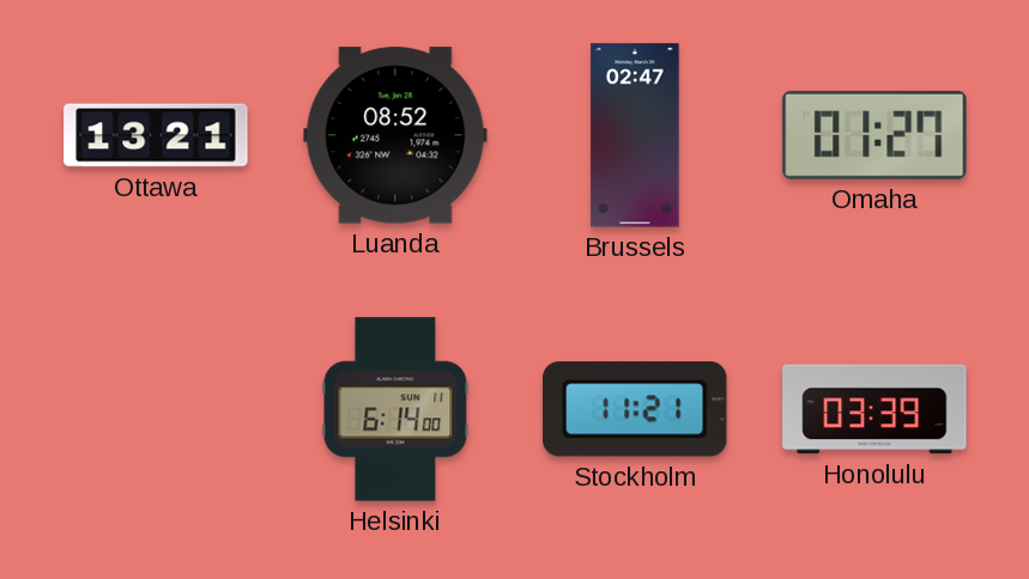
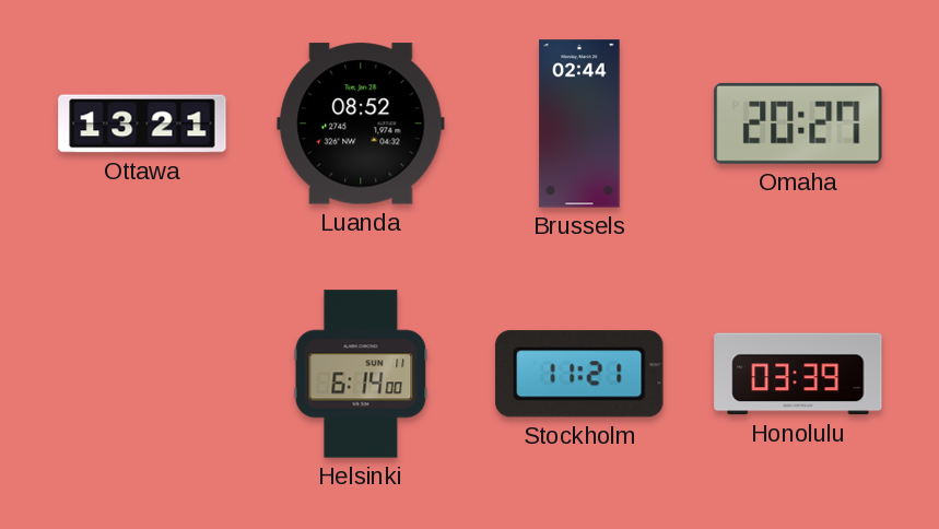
Brussels: 02:47 -> 02:44
Omaha: 01:27 -> 20:27
